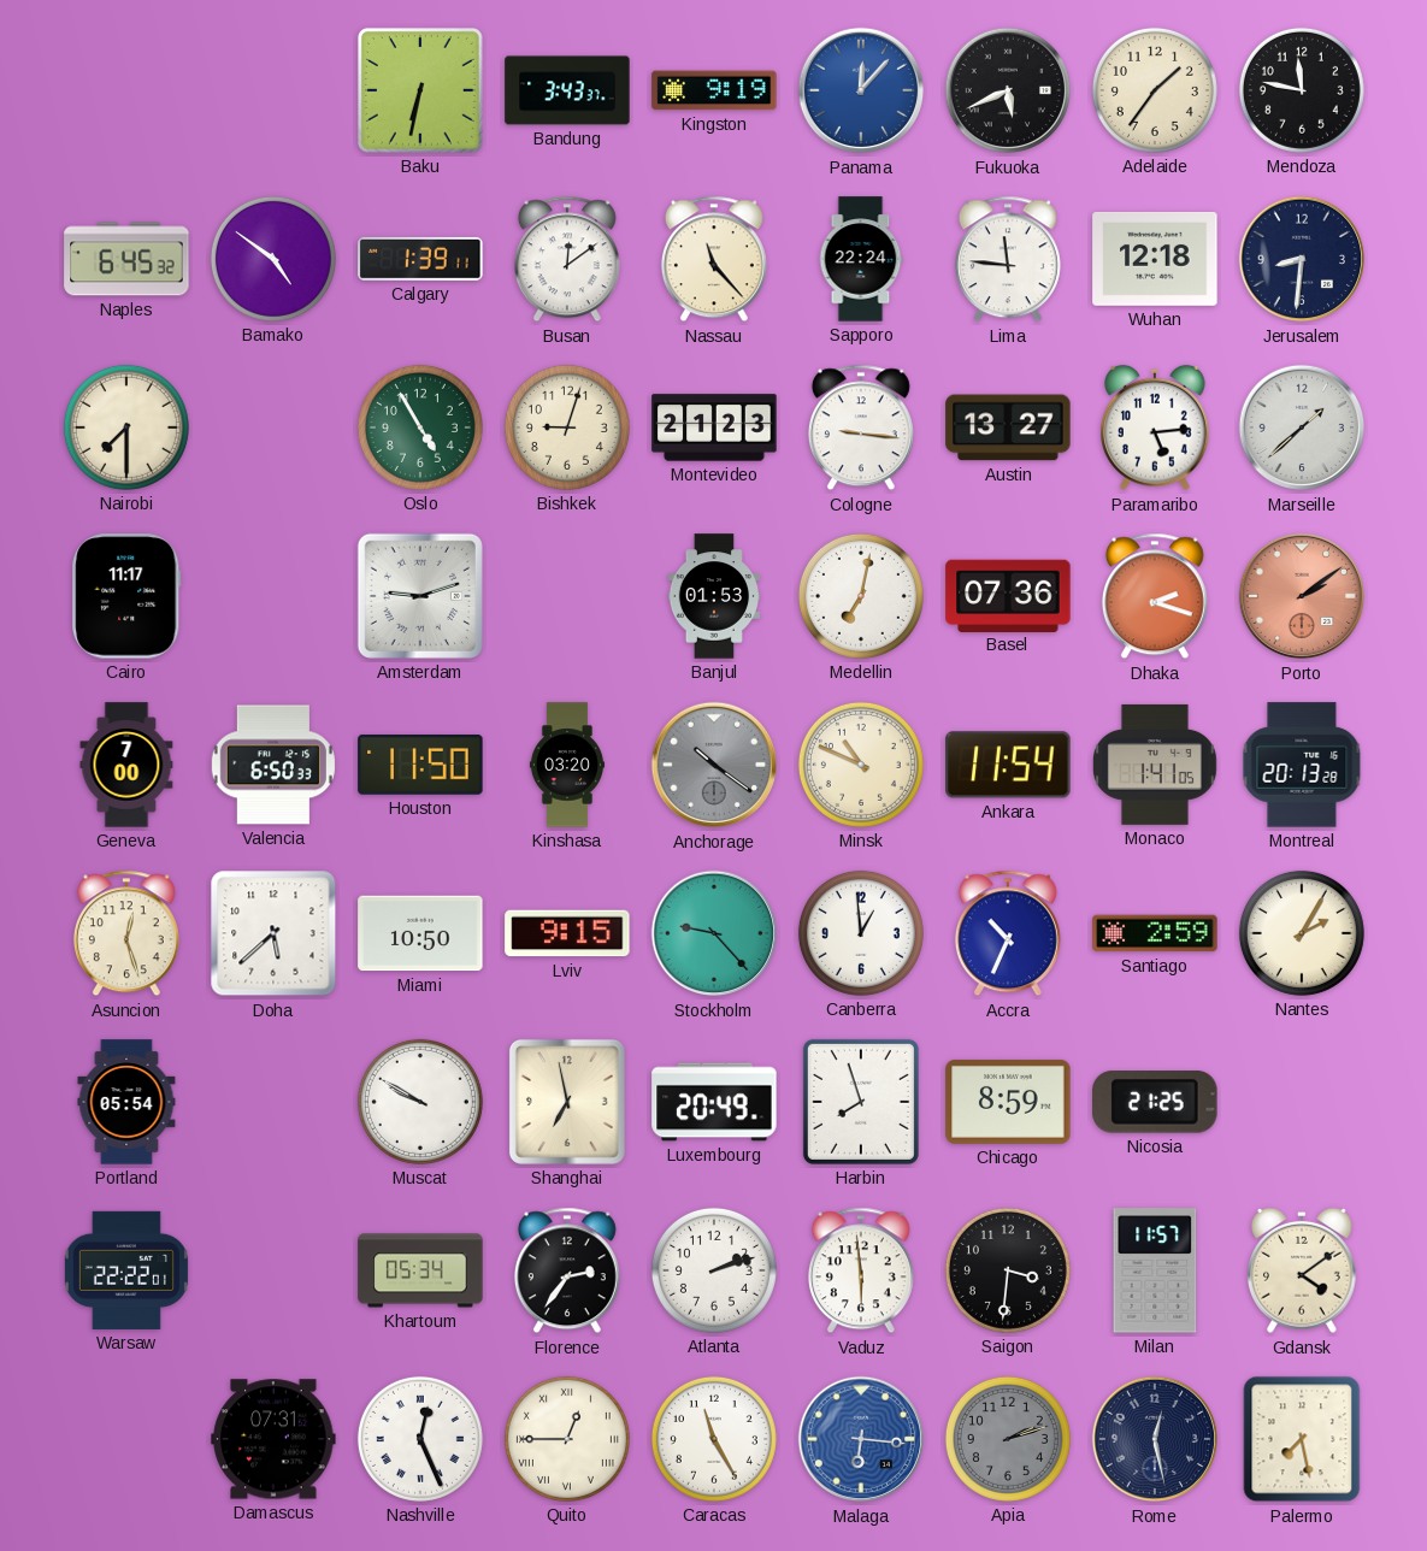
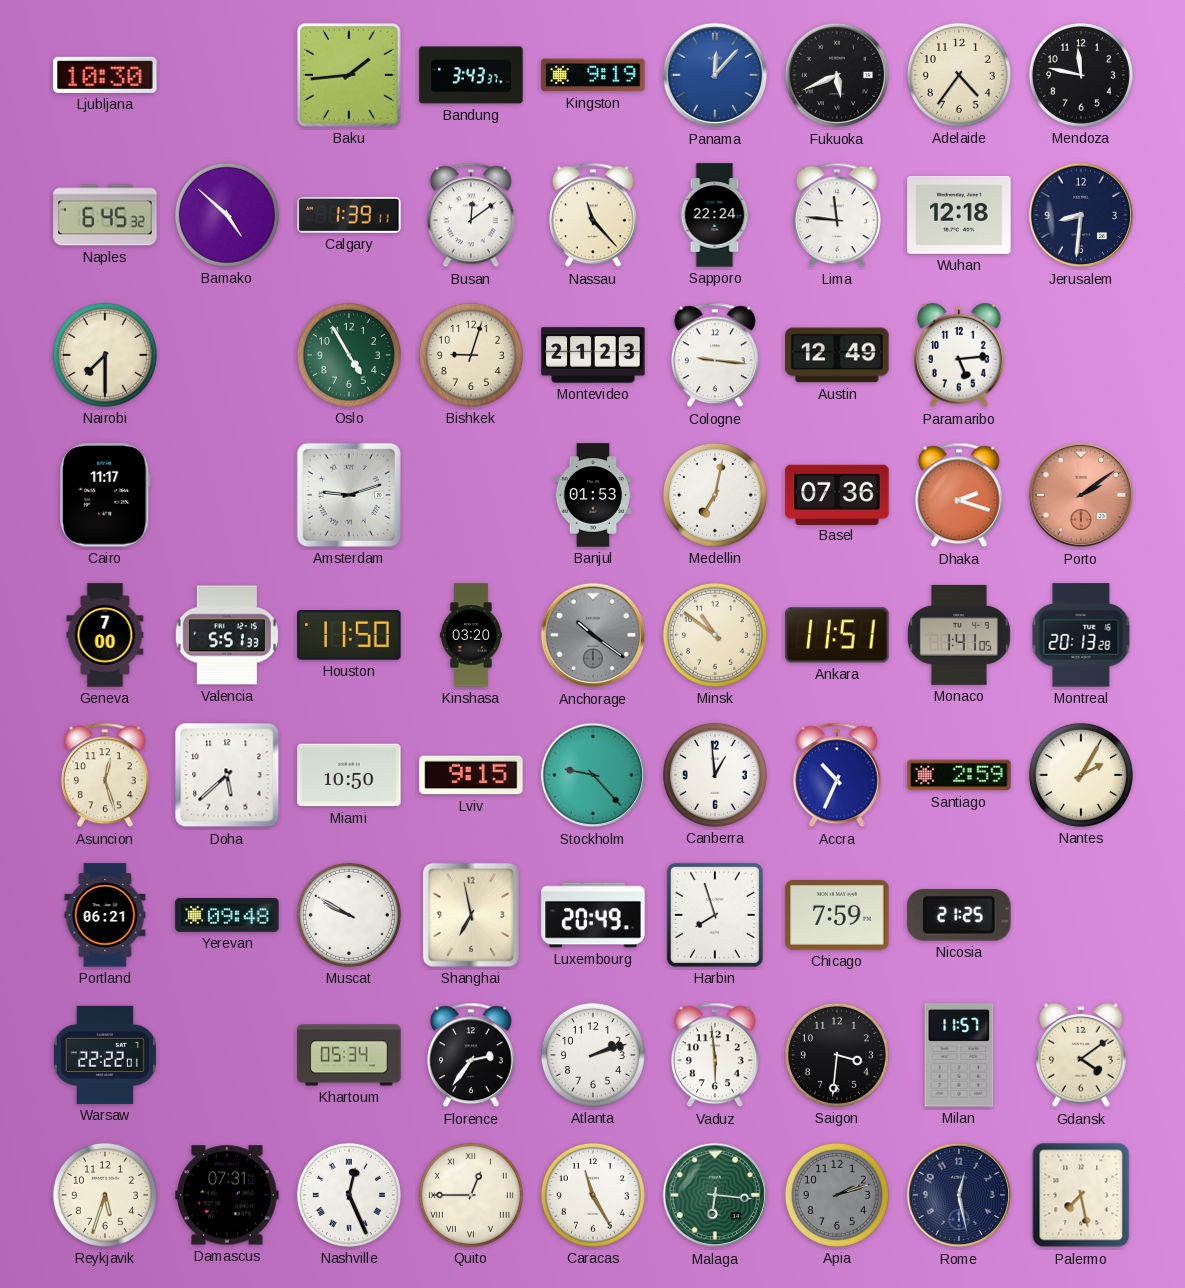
Ljubljana: none -> 10:30
Baku: 6:32 -> 1:44
Adelaide: 1:36 -> 4:36
Bamako: 4:51 -> 4:52
Austin: 13:27 -> 12:49
Marseille: 1:38 -> none
Valencia: 6:50 -> 5:51
Minsk: 10:49 -> 10:51
Ankara: 11:54 -> 11:51
Portland: 05:54 -> 06:21
Yerevan: none -> 09:48
Chicago: 8:59 -> 7:59
Reykjavik: none -> 5:33
Malaga dial: blue -> green
